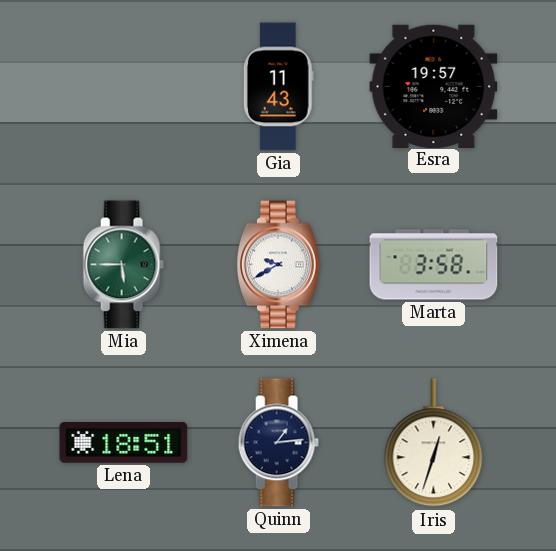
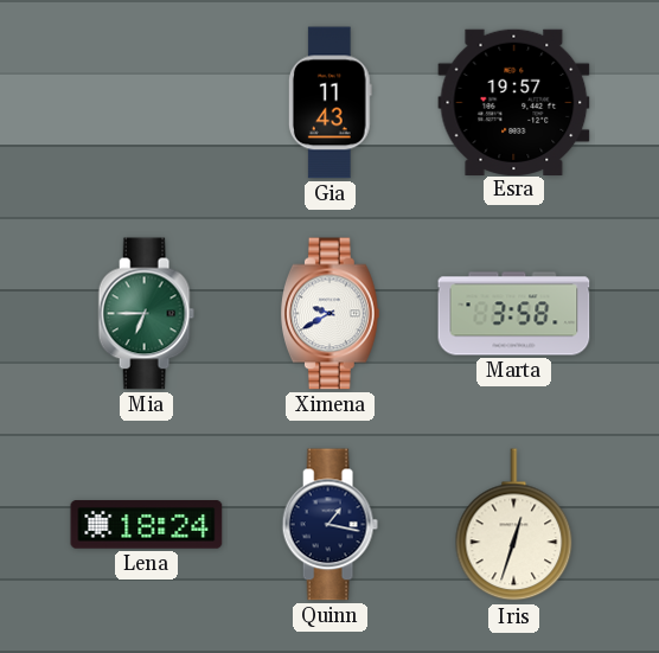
Mia: 5:45 -> 6:45
Lena: 18:51 -> 18:24
Quinn: 1:14 -> 1:17
